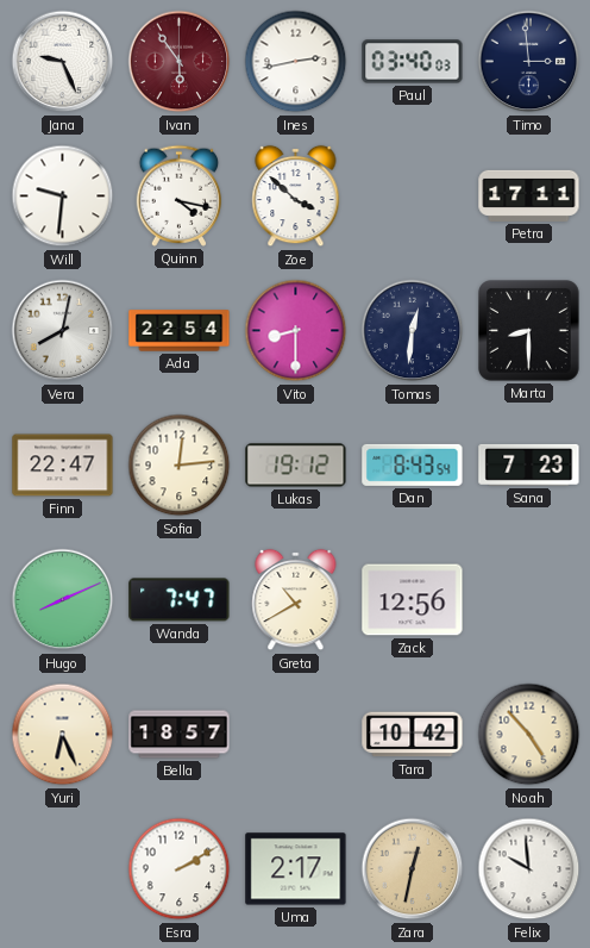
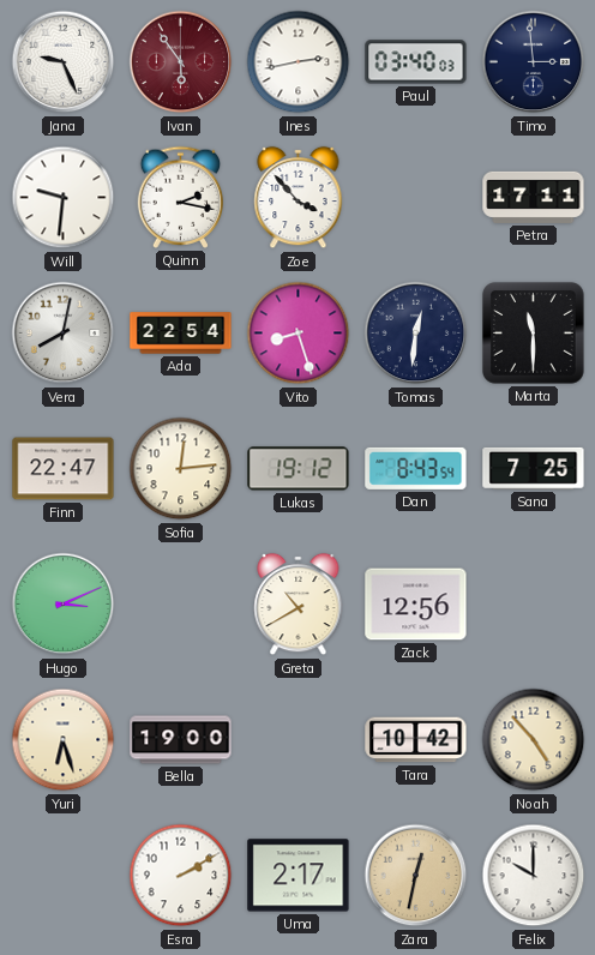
Quinn: 4:17 -> 2:17
Zoe: 3:52 -> 3:53
Vito: 8:30 -> 8:27
Marta: 8:30 -> 11:30
Sana: 7:23 -> 7:25
Hugo: 8:11 -> 3:11
Wanda: 7:47 -> none
Yuri: 6:26 -> 6:27
Bella: 18:57 -> 19:00
Felix: 9:59 -> 10:00
